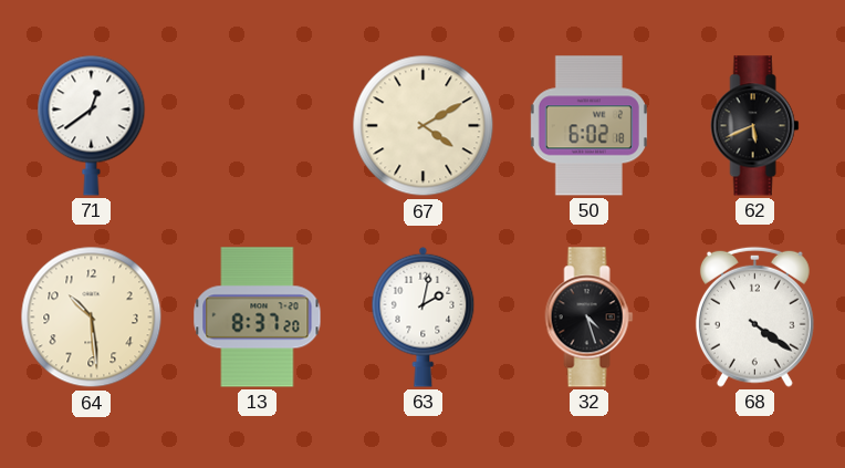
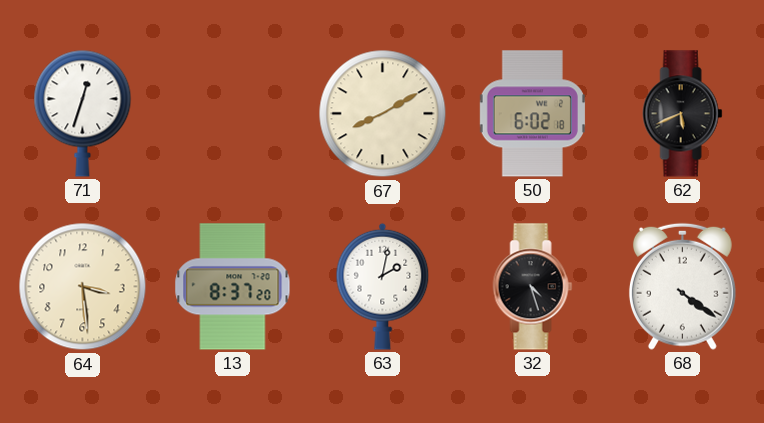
71: 12:39 -> 12:33
67: 4:10 -> 8:10
64: 10:29 -> 3:29
